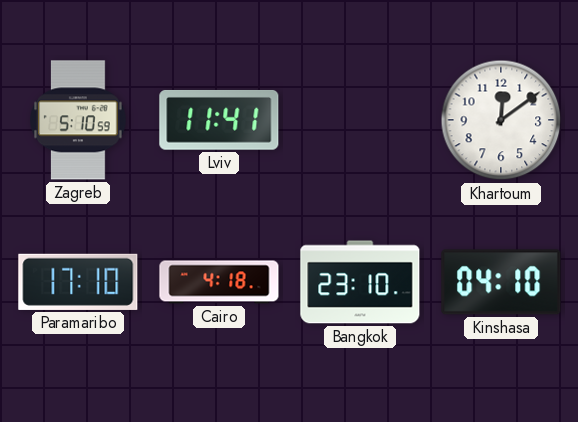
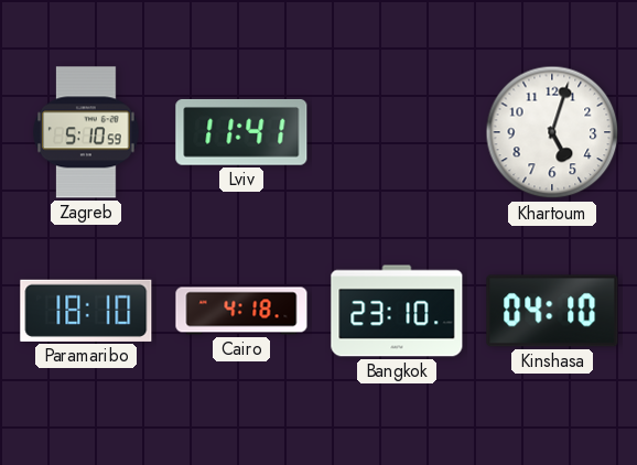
Khartoum: 12:09 -> 5:03
Paramaribo: 17:10 -> 18:10
